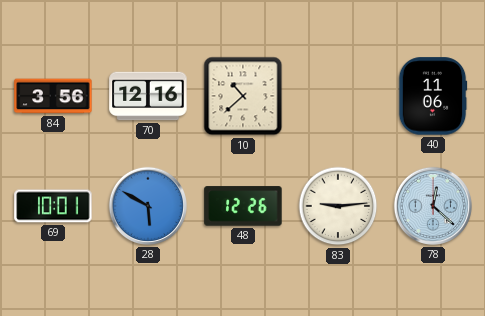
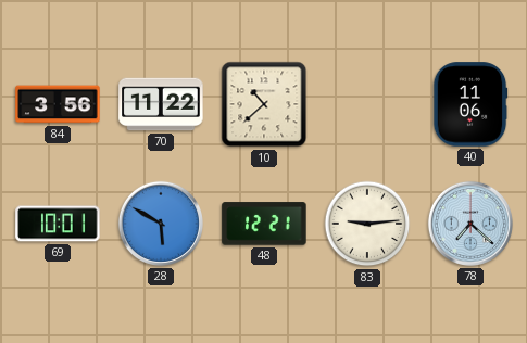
70: 12:16 -> 11:22
48: 12:26 -> 12:21
78: 12:22 -> 7:22
